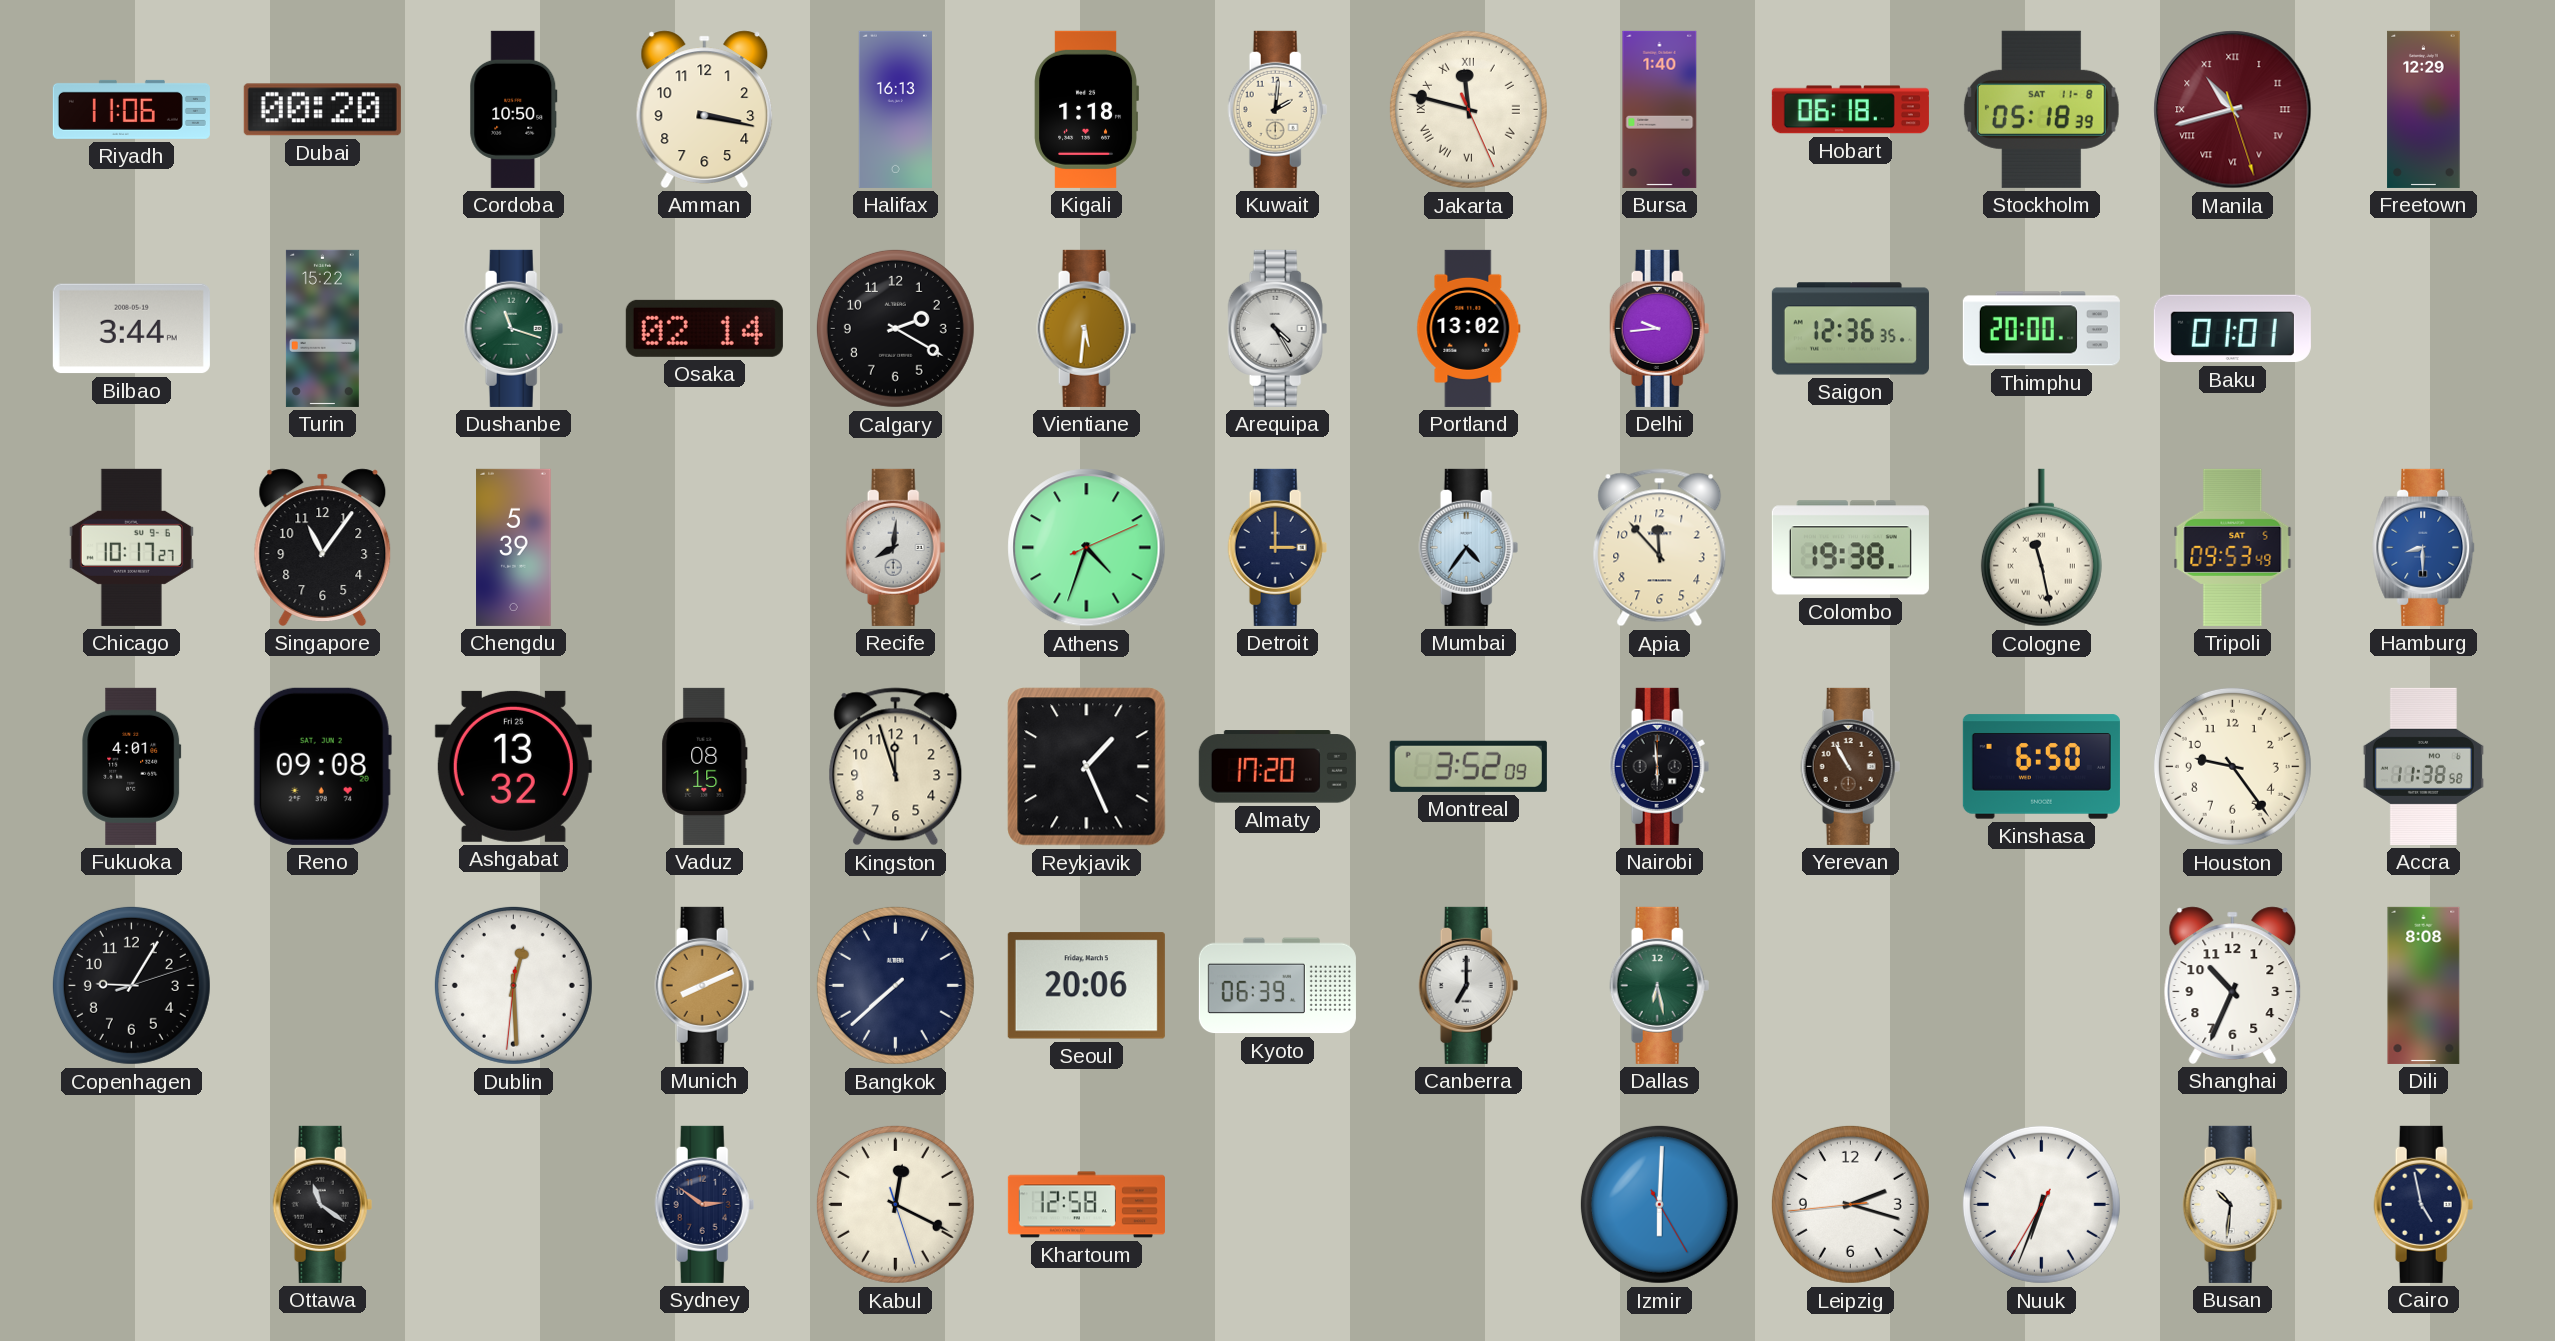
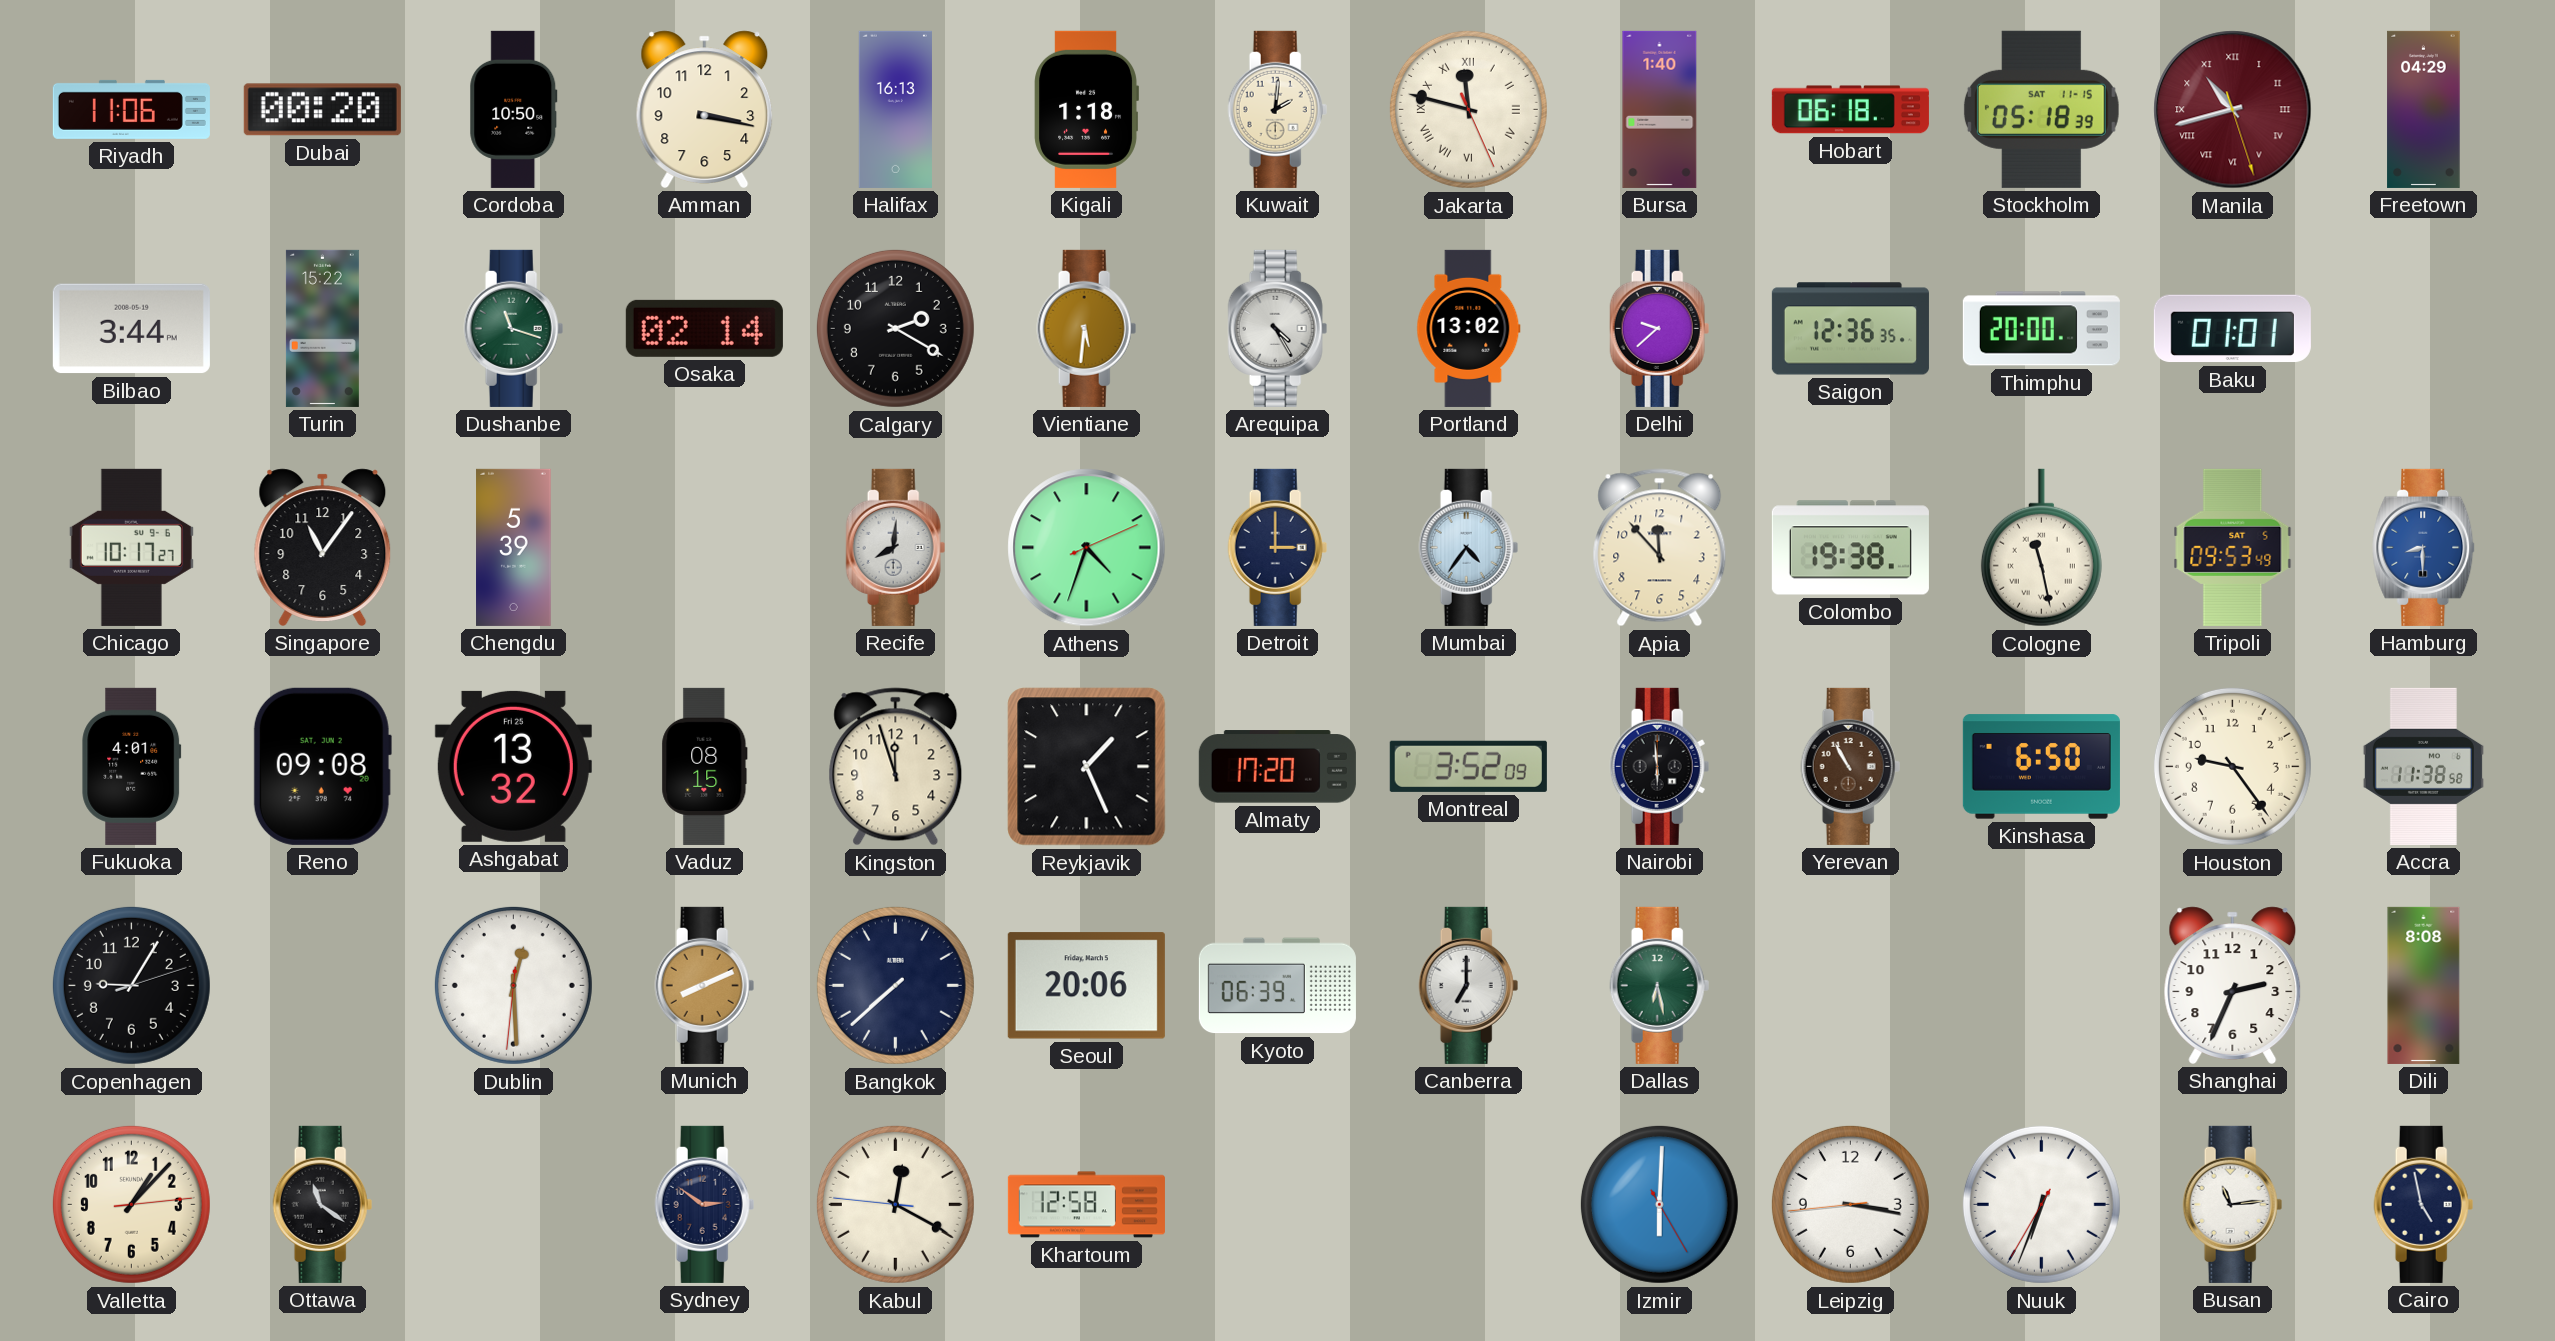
Stockholm date: SAT 11-8 -> SAT 11-15
Freetown: 12:29 -> 04:29
Delhi: 9:44 -> 9:38
Shanghai: 10:34 -> 2:34
Valletta: none -> 1:07
Kabul: 12:19:27 -> 12:19:46
Leipzig: 2:17 -> 3:16
Busan: 10:31 -> 11:14
